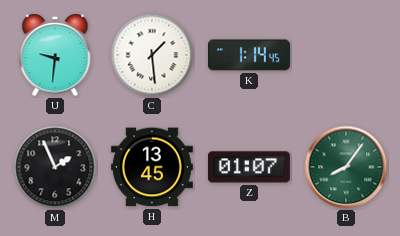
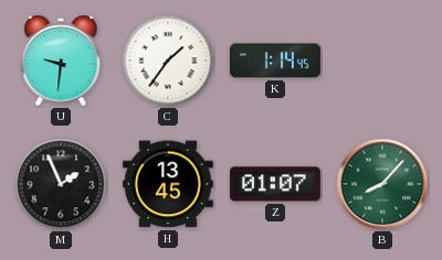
C: 1:29 -> 1:36
B: 8:06 -> 8:07
